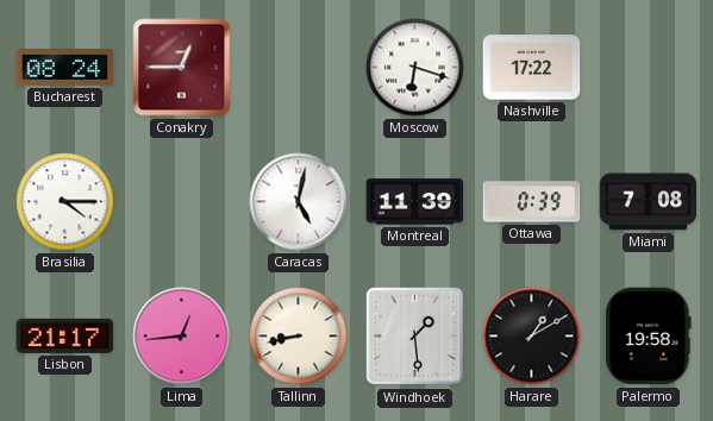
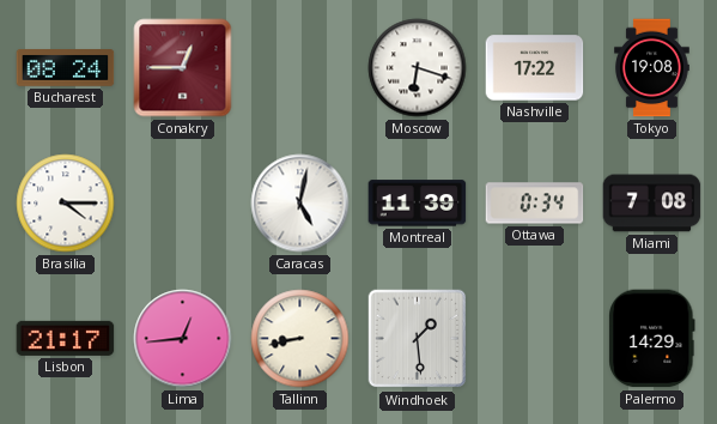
Tokyo: none -> 19:08
Ottawa: 0:39 -> 0:34
Harare: 1:10 -> none
Palermo: 19:58 -> 14:29
